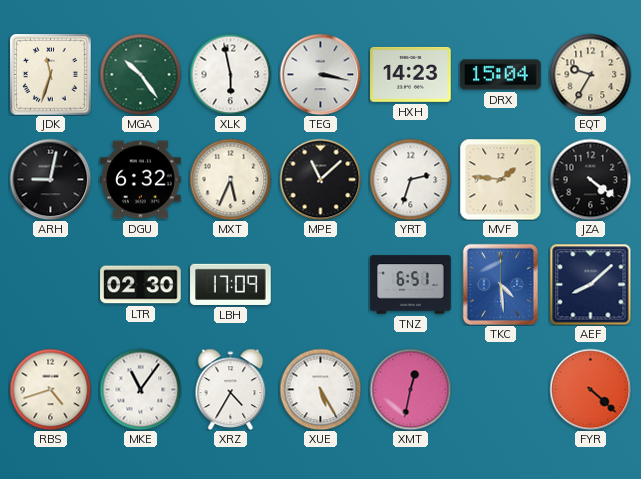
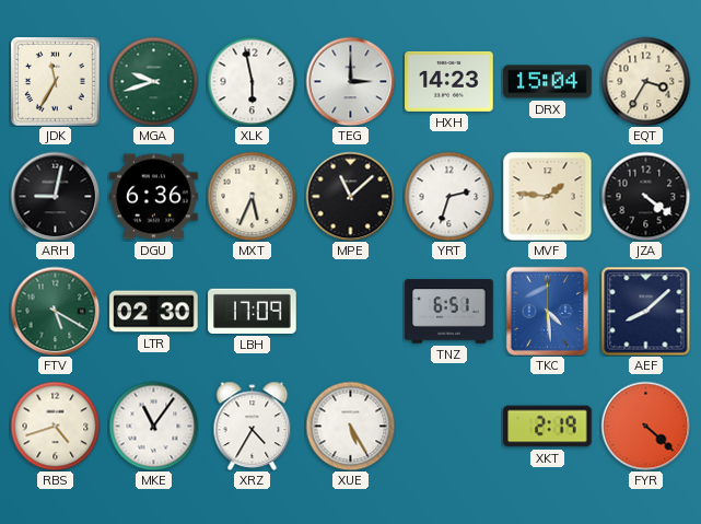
JDK: 11:33 -> 11:35
MGA: 10:24 -> 9:42
TEG: 3:17 -> 3:00
EQT: 9:35 -> 3:35
DGU: 6:32 -> 6:36
FTV: none -> 5:20
XMT: 12:32 -> none
XKT: none -> 2:19
